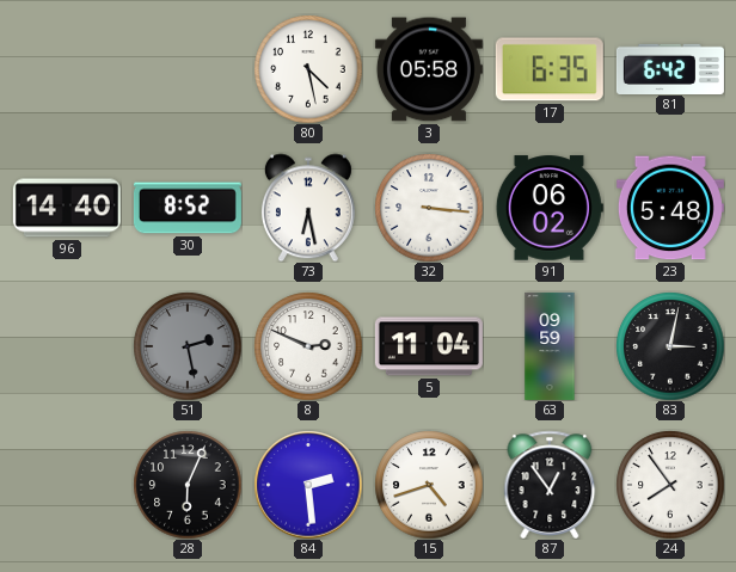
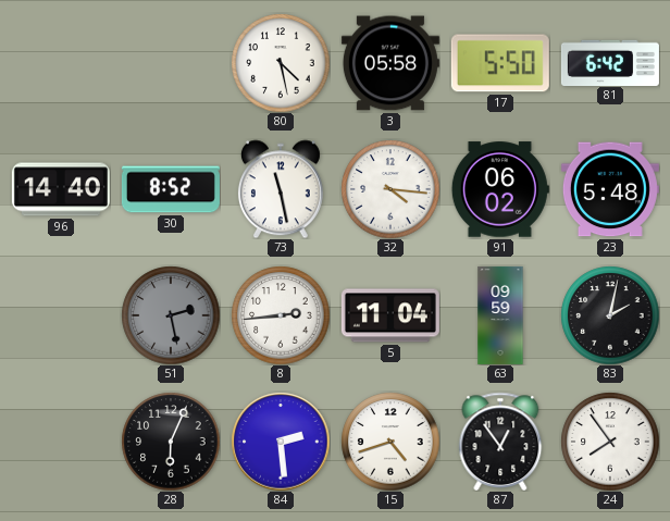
17: 6:35 -> 5:50
73: 6:28 -> 11:28
32: 3:16 -> 4:16
8: 2:49 -> 2:44
83: 3:02 -> 2:02
